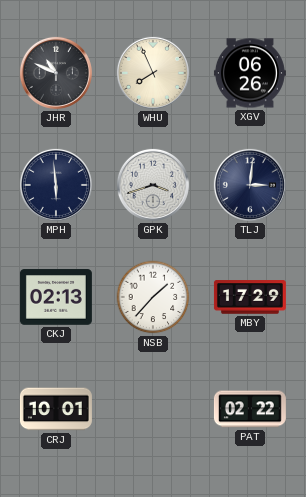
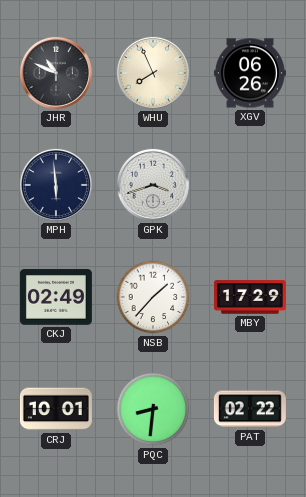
TLJ: 3:01 -> none
CKJ: 02:13 -> 02:49
PQC: none -> 8:31
